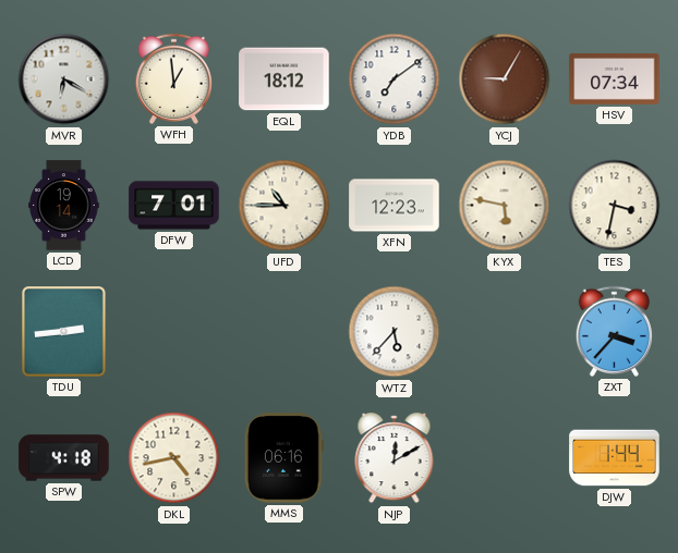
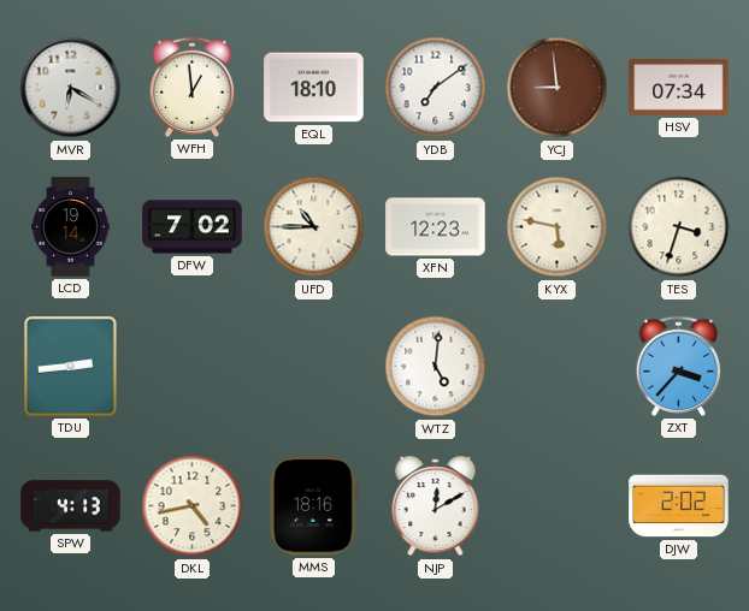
EQL: 18:12 -> 18:10
YCJ: 9:05 -> 8:59
DFW: 7:01 -> 7:02
TES: 3:32 -> 3:33
WTZ: 5:37 -> 5:01
SPW: 4:18 -> 4:13
MMS: 06:16 -> 18:16
DJW: 1:44 -> 2:02
